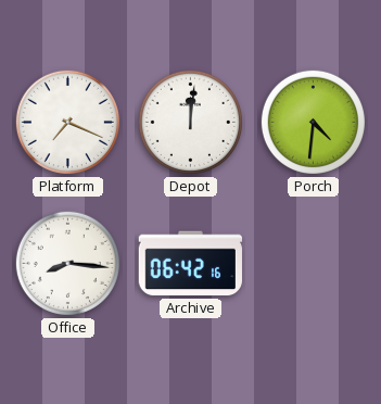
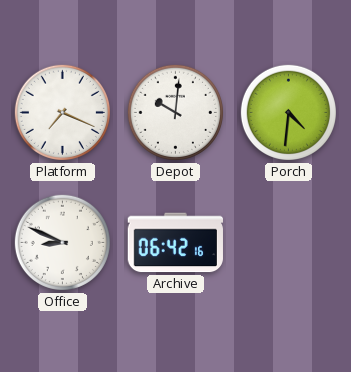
Depot: 12:01 -> 10:01
Office: 8:16 -> 8:49
